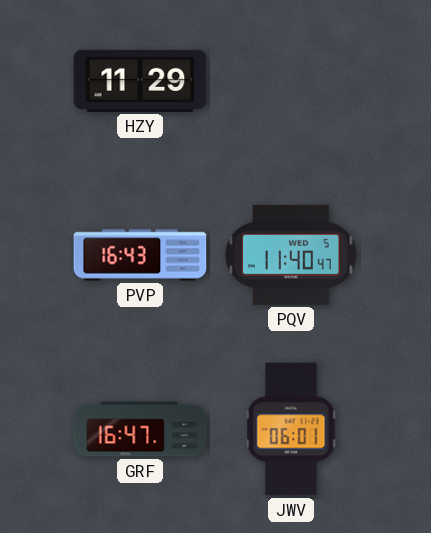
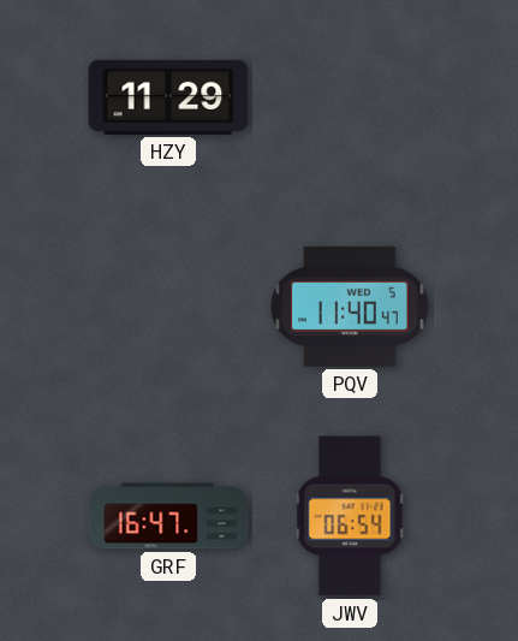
PVP: 16:43 -> none
JWV: 06:01 -> 06:54
